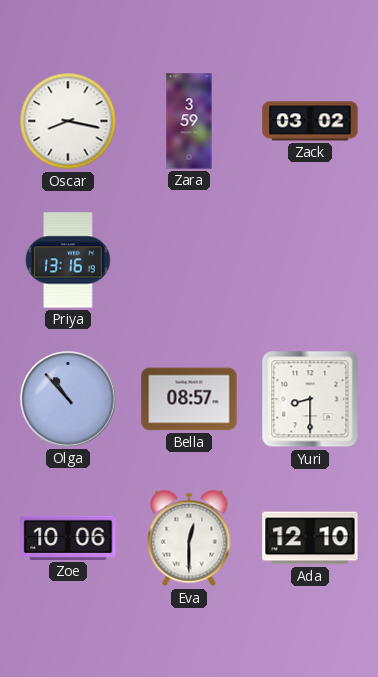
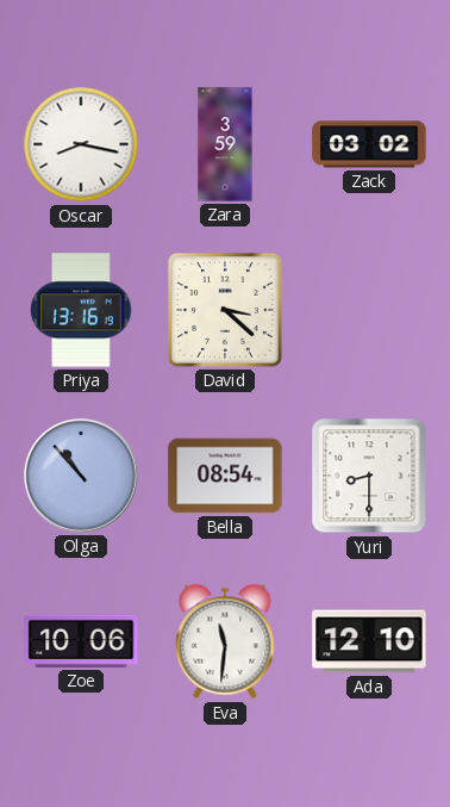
David: none -> 3:22
Bella: 08:57 -> 08:54
Eva: 12:30 -> 11:31
